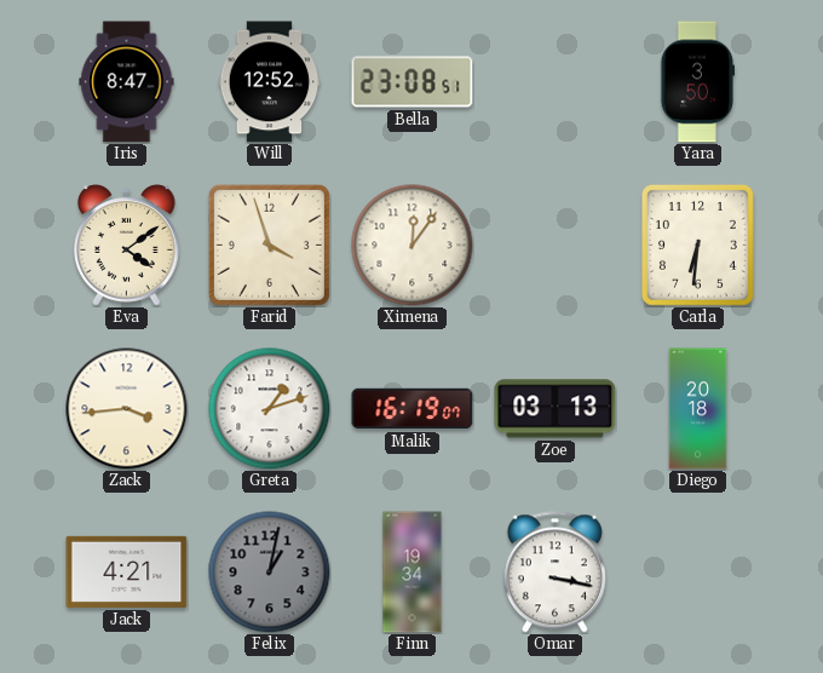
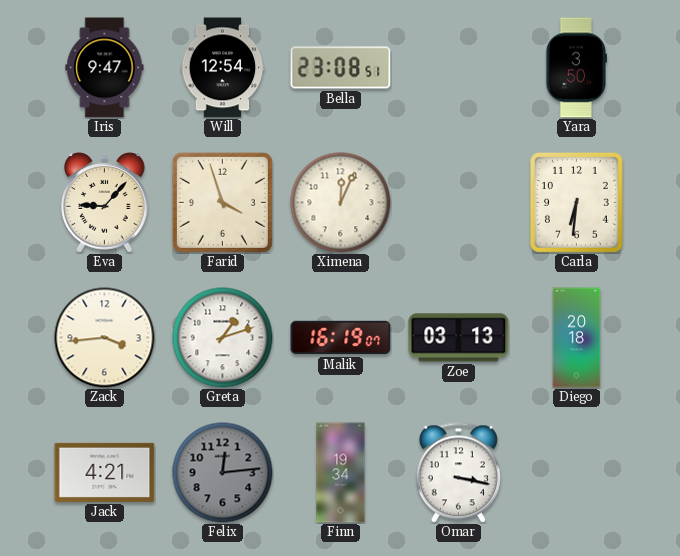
Iris: 8:47 -> 9:47
Will: 12:52 -> 12:54
Eva: 4:09 -> 9:07
Ximena: 12:06 -> 12:04
Felix: 1:02 -> 12:14
